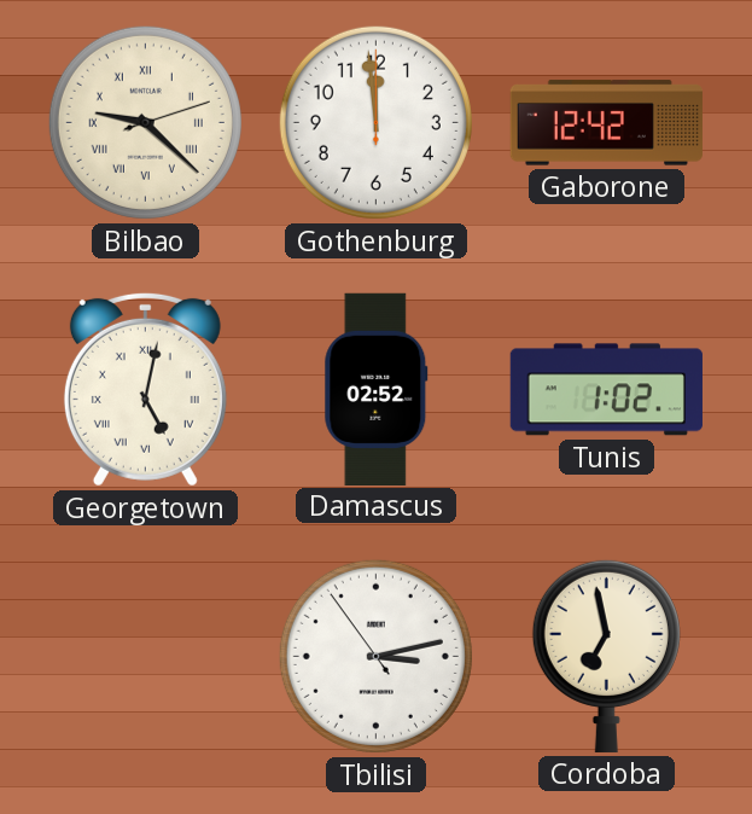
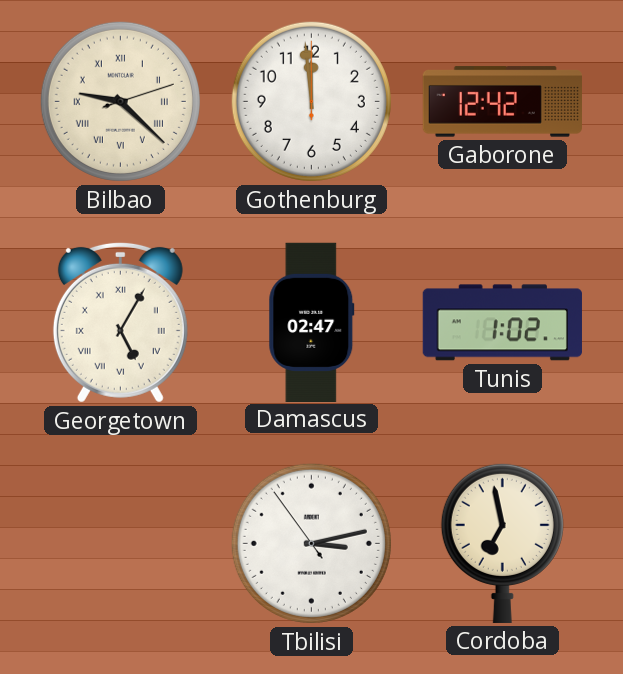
Georgetown: 5:02 -> 5:05
Damascus: 02:52 -> 02:47
